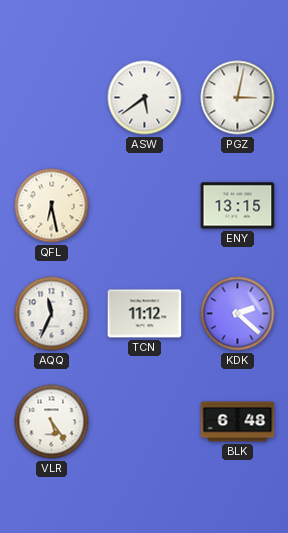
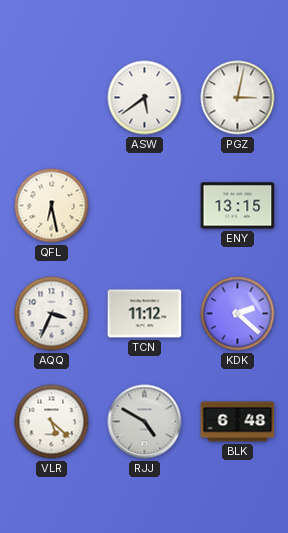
AQQ: 11:34 -> 3:34
VLR: 5:24 -> 5:22
RJJ: none -> 4:50
